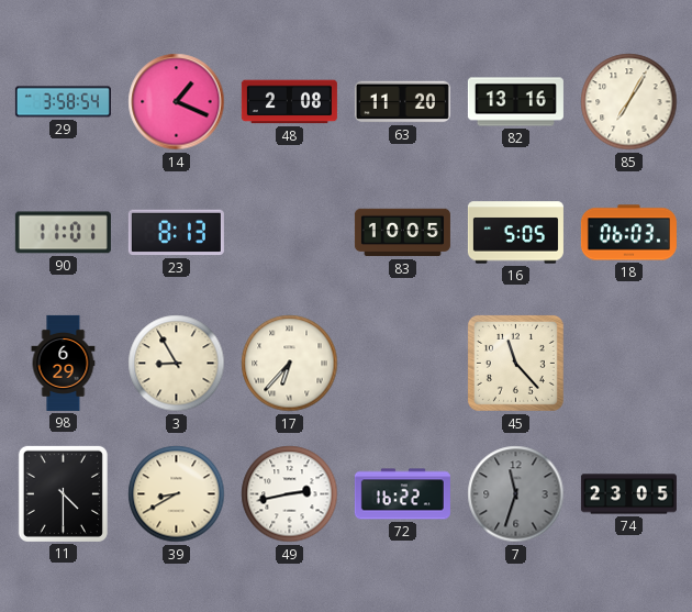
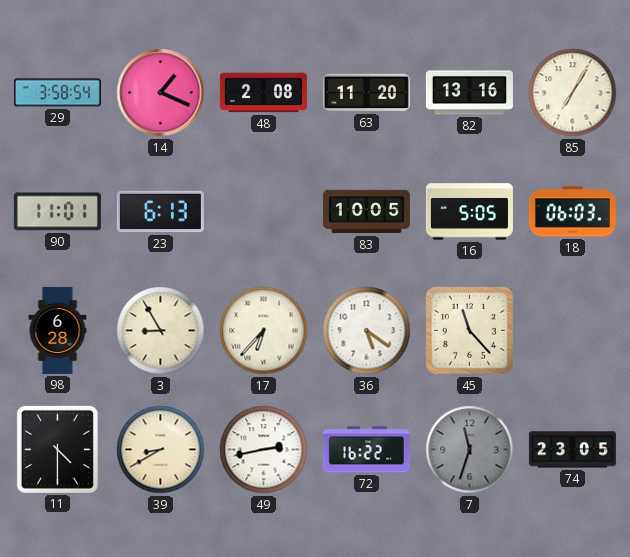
23: 8:13 -> 6:13
98: 6:29 -> 6:28
36: none -> 5:21
